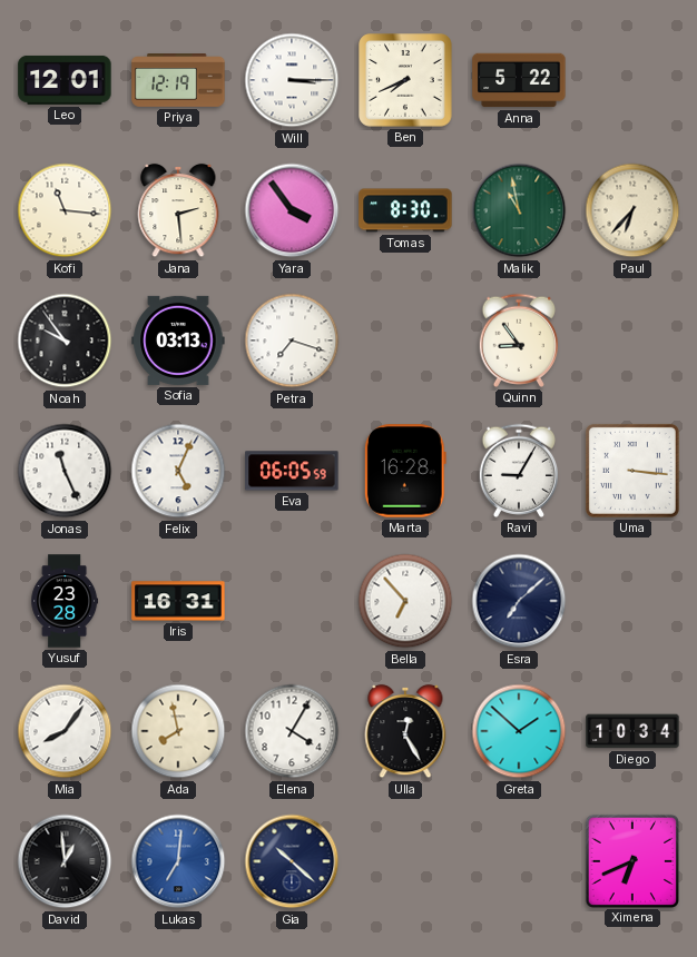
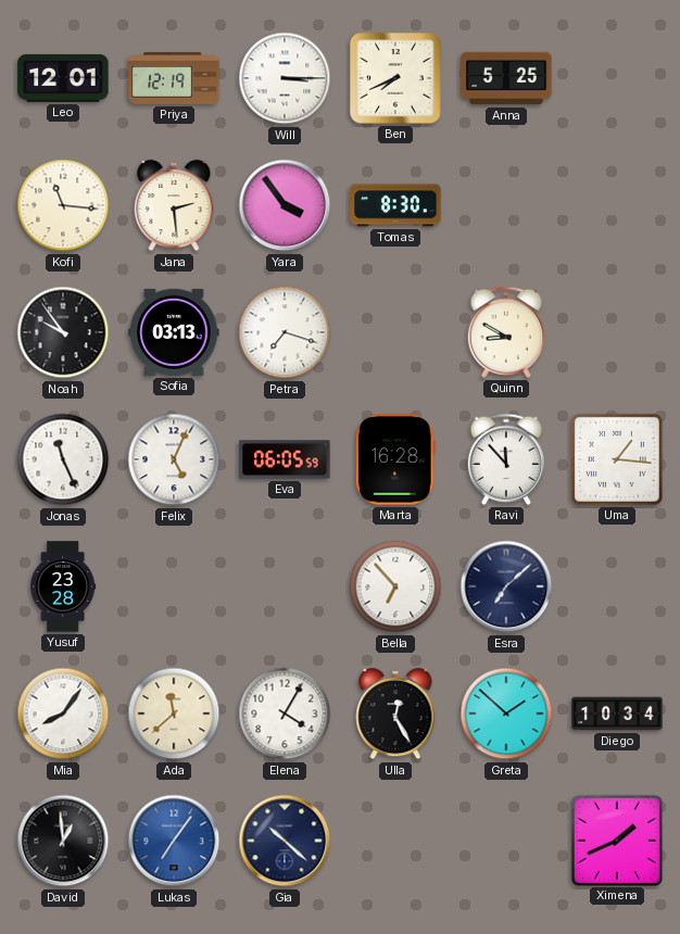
Anna: 5:22 -> 5:25
Malik: 10:58 -> none
Paul: 6:37 -> none
Quinn: 8:54 -> 8:50
Ravi: 9:05 -> 11:53
Uma: 3:16 -> 1:16
Iris: 16:31 -> none
Ada: 7:58 -> 11:38
Lukas: 7:01 -> 7:06
Ximena: 6:41 -> 1:41
